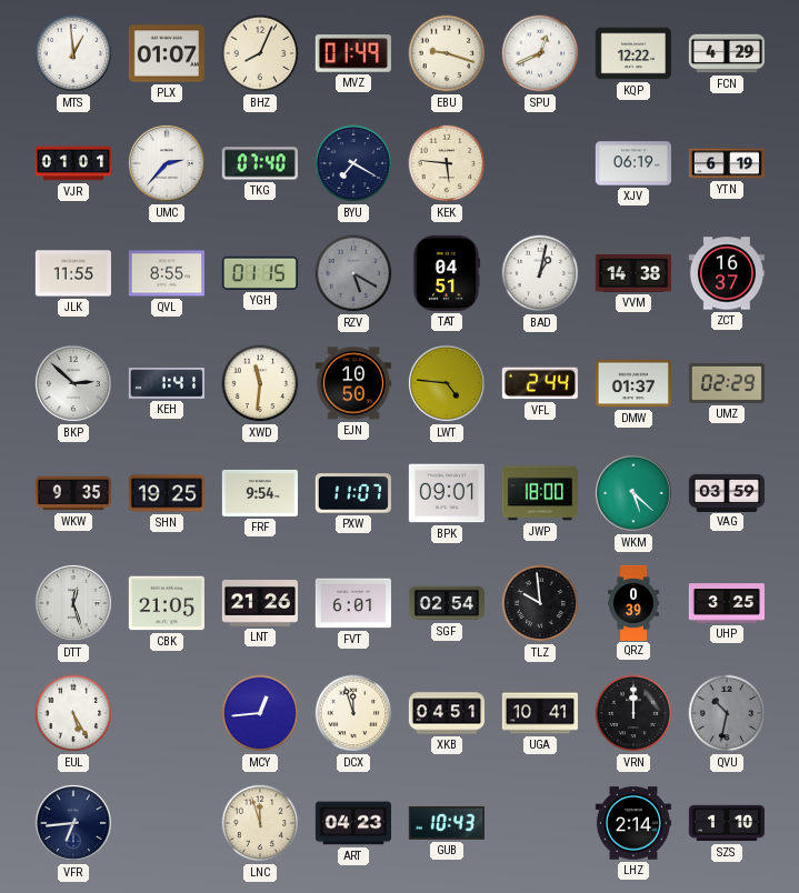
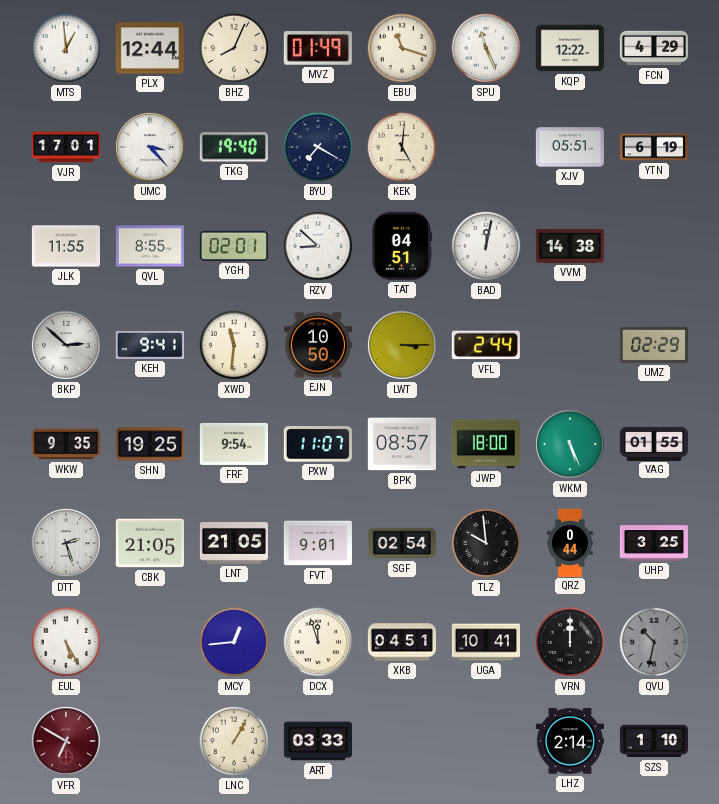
PLX: 01:07 -> 12:44
EBU: 9:18 -> 11:18
SPU: 12:41 -> 11:26
VJR: 01:01 -> 17:01
UMC: 2:37 -> 3:23
TKG: 07:40 -> 19:40
KEK: 5:46 -> 5:01
XJV: 06:19 -> 05:51
YGH: 01:15 -> 02:01
RZV: 5:20 -> 8:52
RZV dial: grey -> white
BAD: 1:02 -> 12:02
ZCT: 16:37 -> none
KEH: 1:41 -> 9:41
LWT: 4:46 -> 3:15
DMW: 01:37 -> none
BPK: 09:01 -> 08:57
WKM: 5:22 -> 5:26
VAG: 03:59 -> 01:55
DTT: 12:27 -> 2:27
LNT: 21:26 -> 21:05
FVT: 6:01 -> 9:01
QRZ: 0:39 -> 0:44
VFR: 6:44 -> 6:50
VFR dial: navy -> burgundy
LNC: 11:57 -> 1:05
ART: 04:23 -> 03:33
GUB: 10:43 -> none
